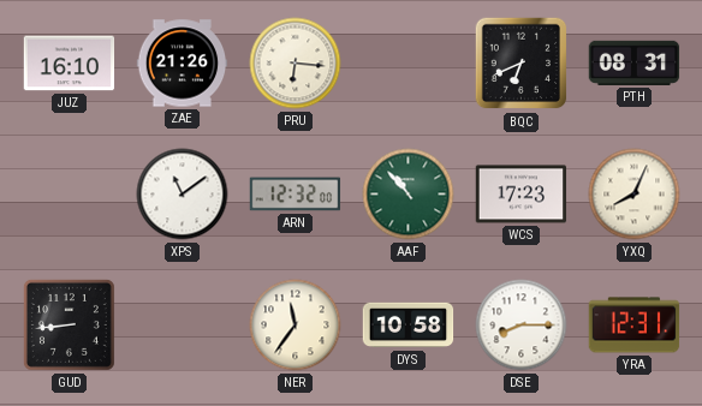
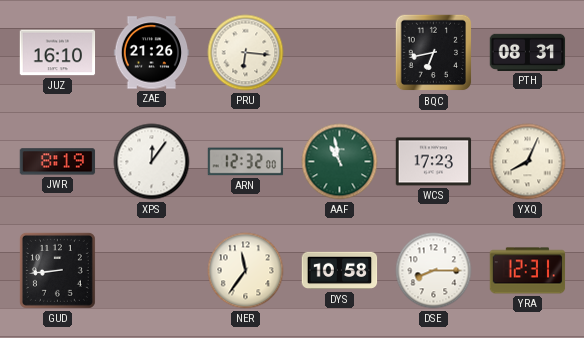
BQC: 6:41 -> 6:43
JWR: none -> 8:19
XPS: 11:09 -> 12:06
AAF: 10:53 -> 10:58
